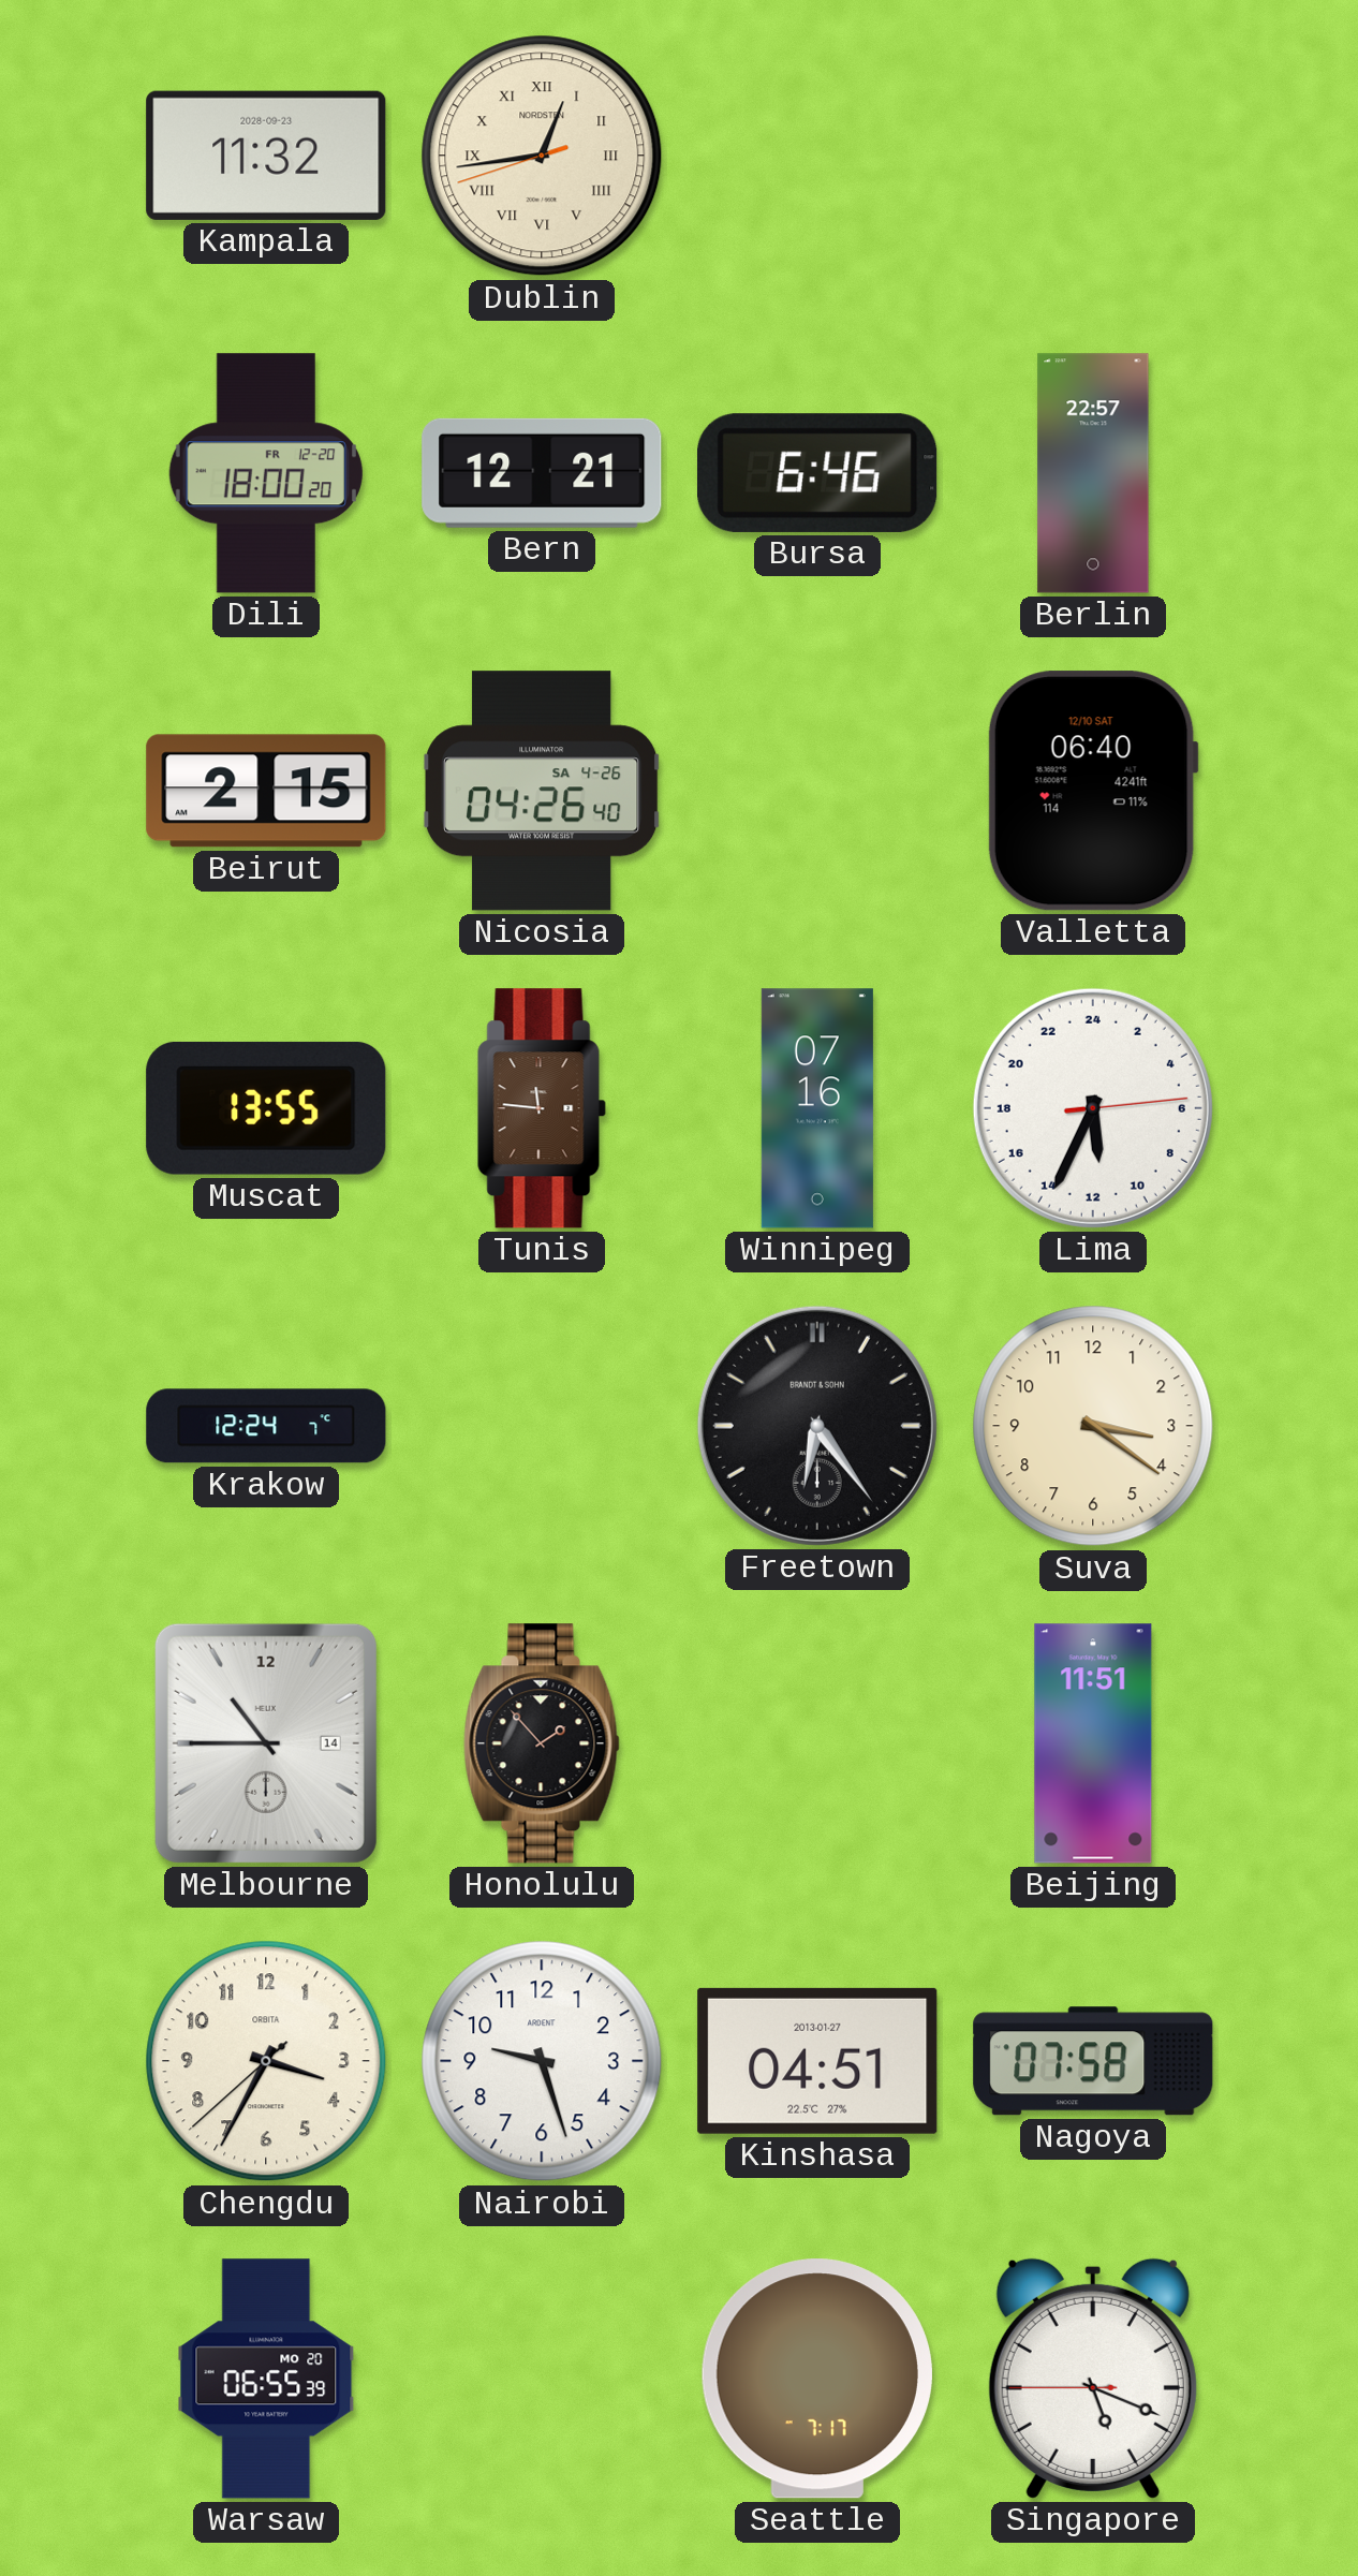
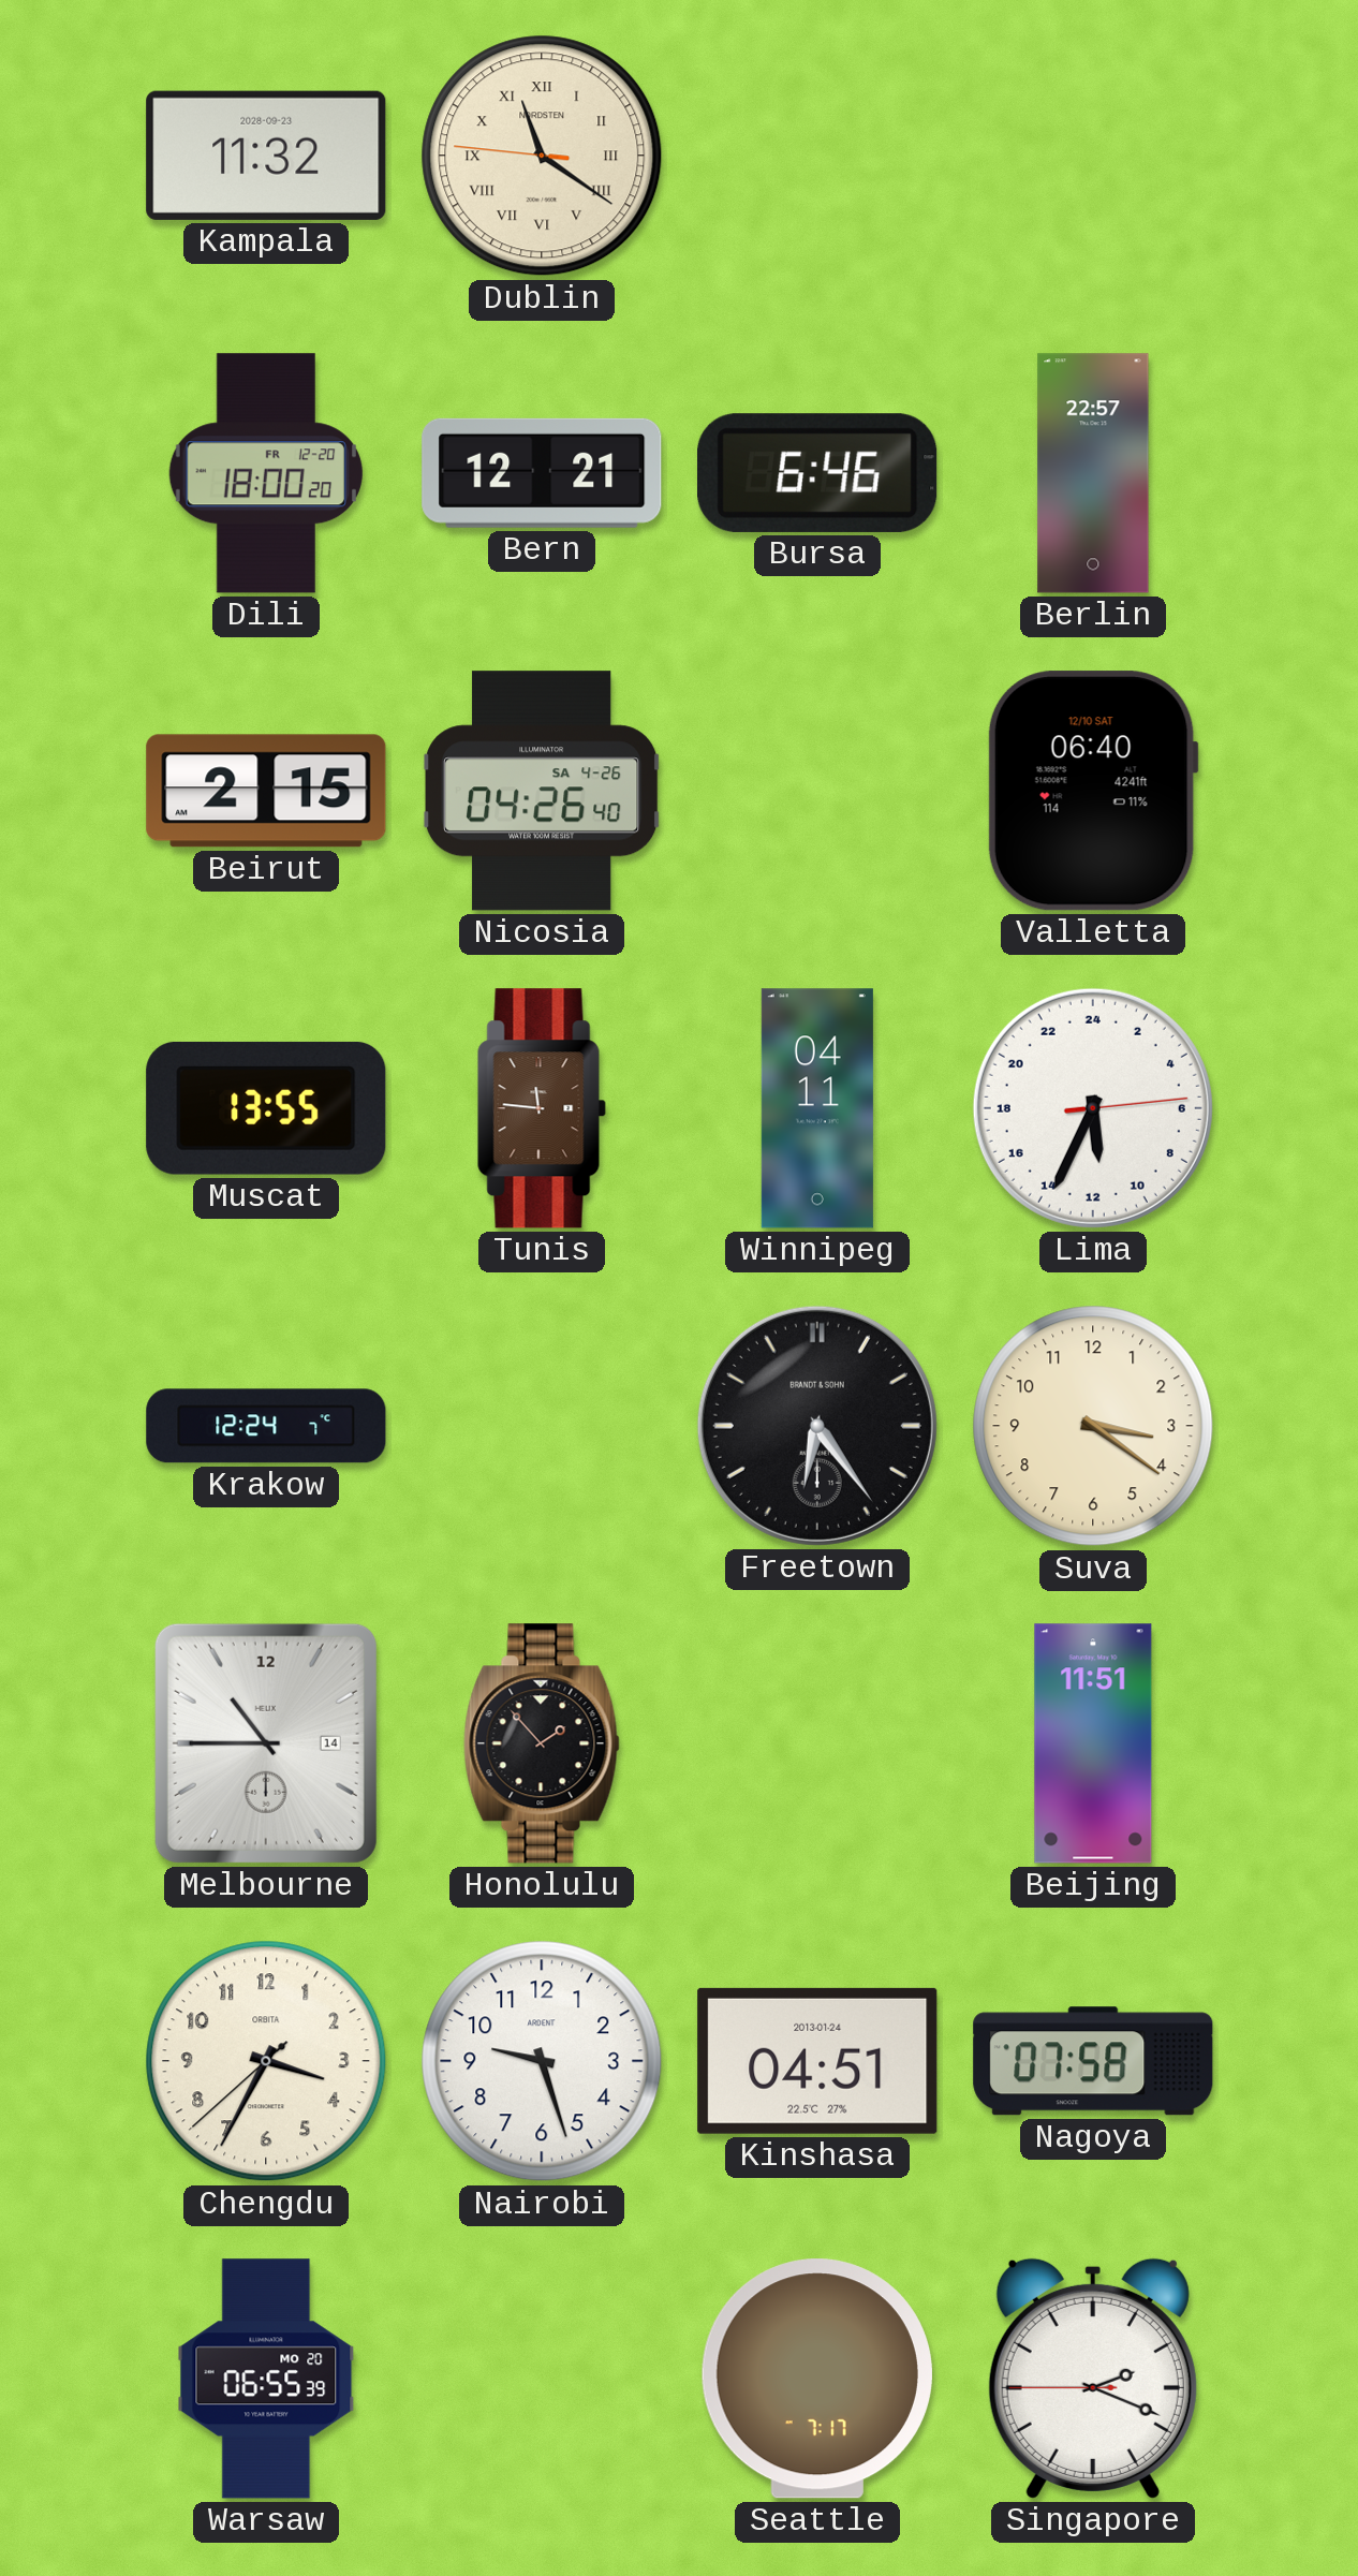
Dublin: 12:43 -> 11:20
Winnipeg: 07:16 -> 04:11
Kinshasa date: 2013-01-27 -> 2013-01-24
Singapore: 5:18 -> 2:18
